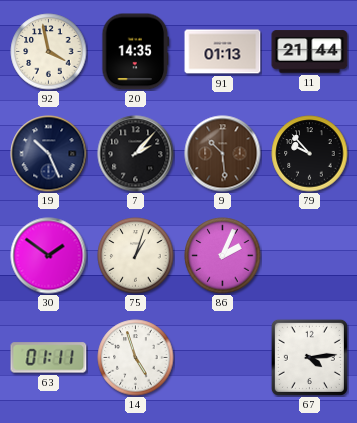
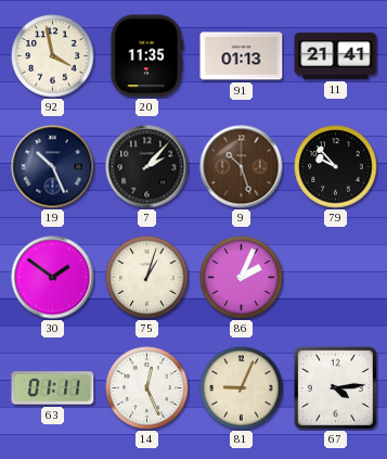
20: 14:35 -> 11:35
11: 21:44 -> 21:41
9: 10:29 -> 10:27
14: 4:57 -> 12:26
81: none -> 9:04
